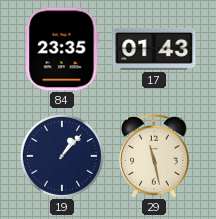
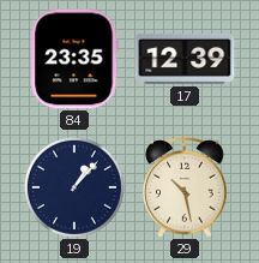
17: 01:43 -> 12:39
29: 11:28 -> 10:28
